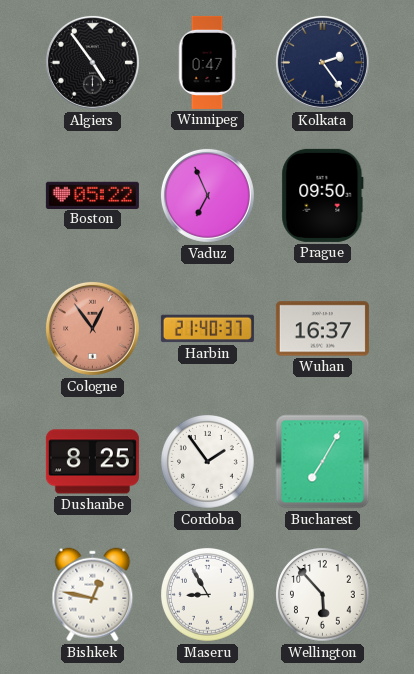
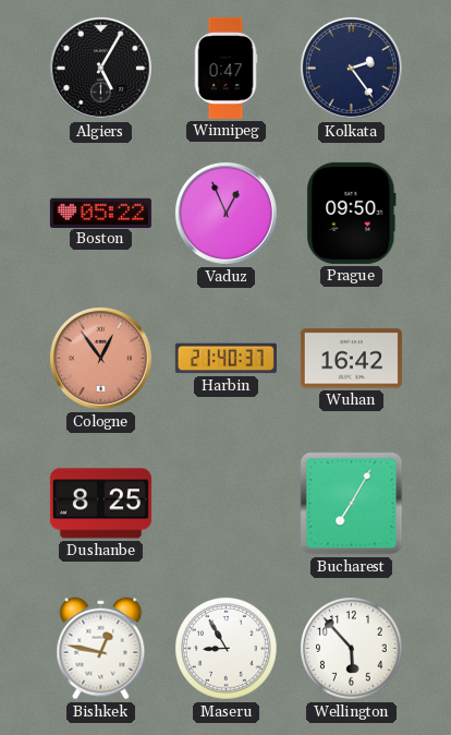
Algiers: 4:54 -> 5:05
Vaduz: 6:56 -> 12:56
Wuhan: 16:37 -> 16:42
Cordoba: 1:54 -> none
